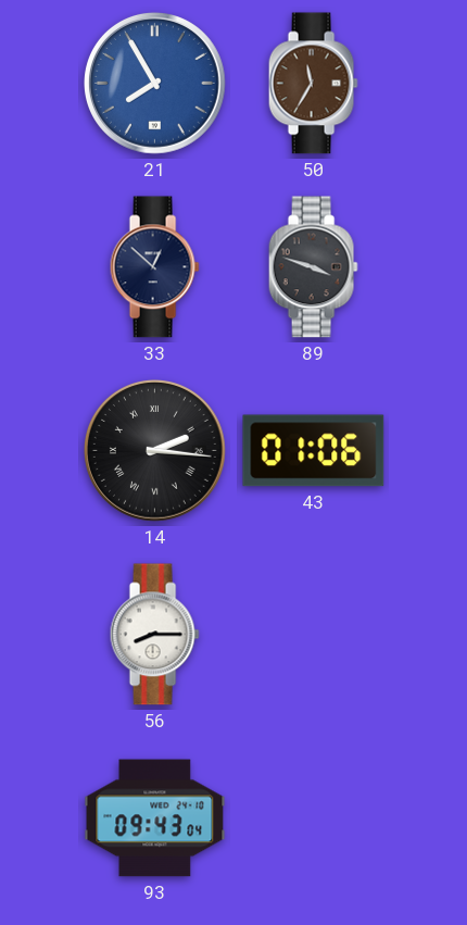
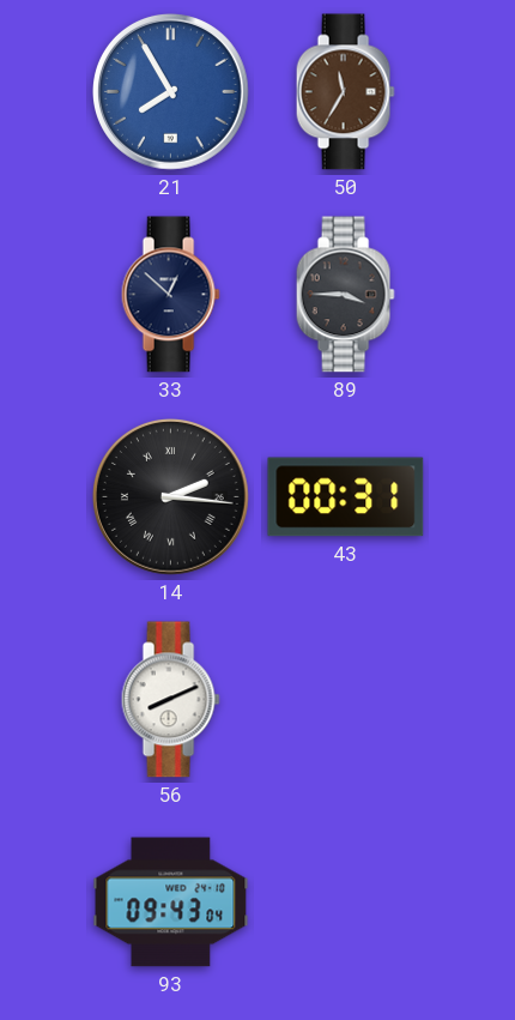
89: 3:48 -> 3:45
43: 01:06 -> 00:31
56: 8:15 -> 8:11
